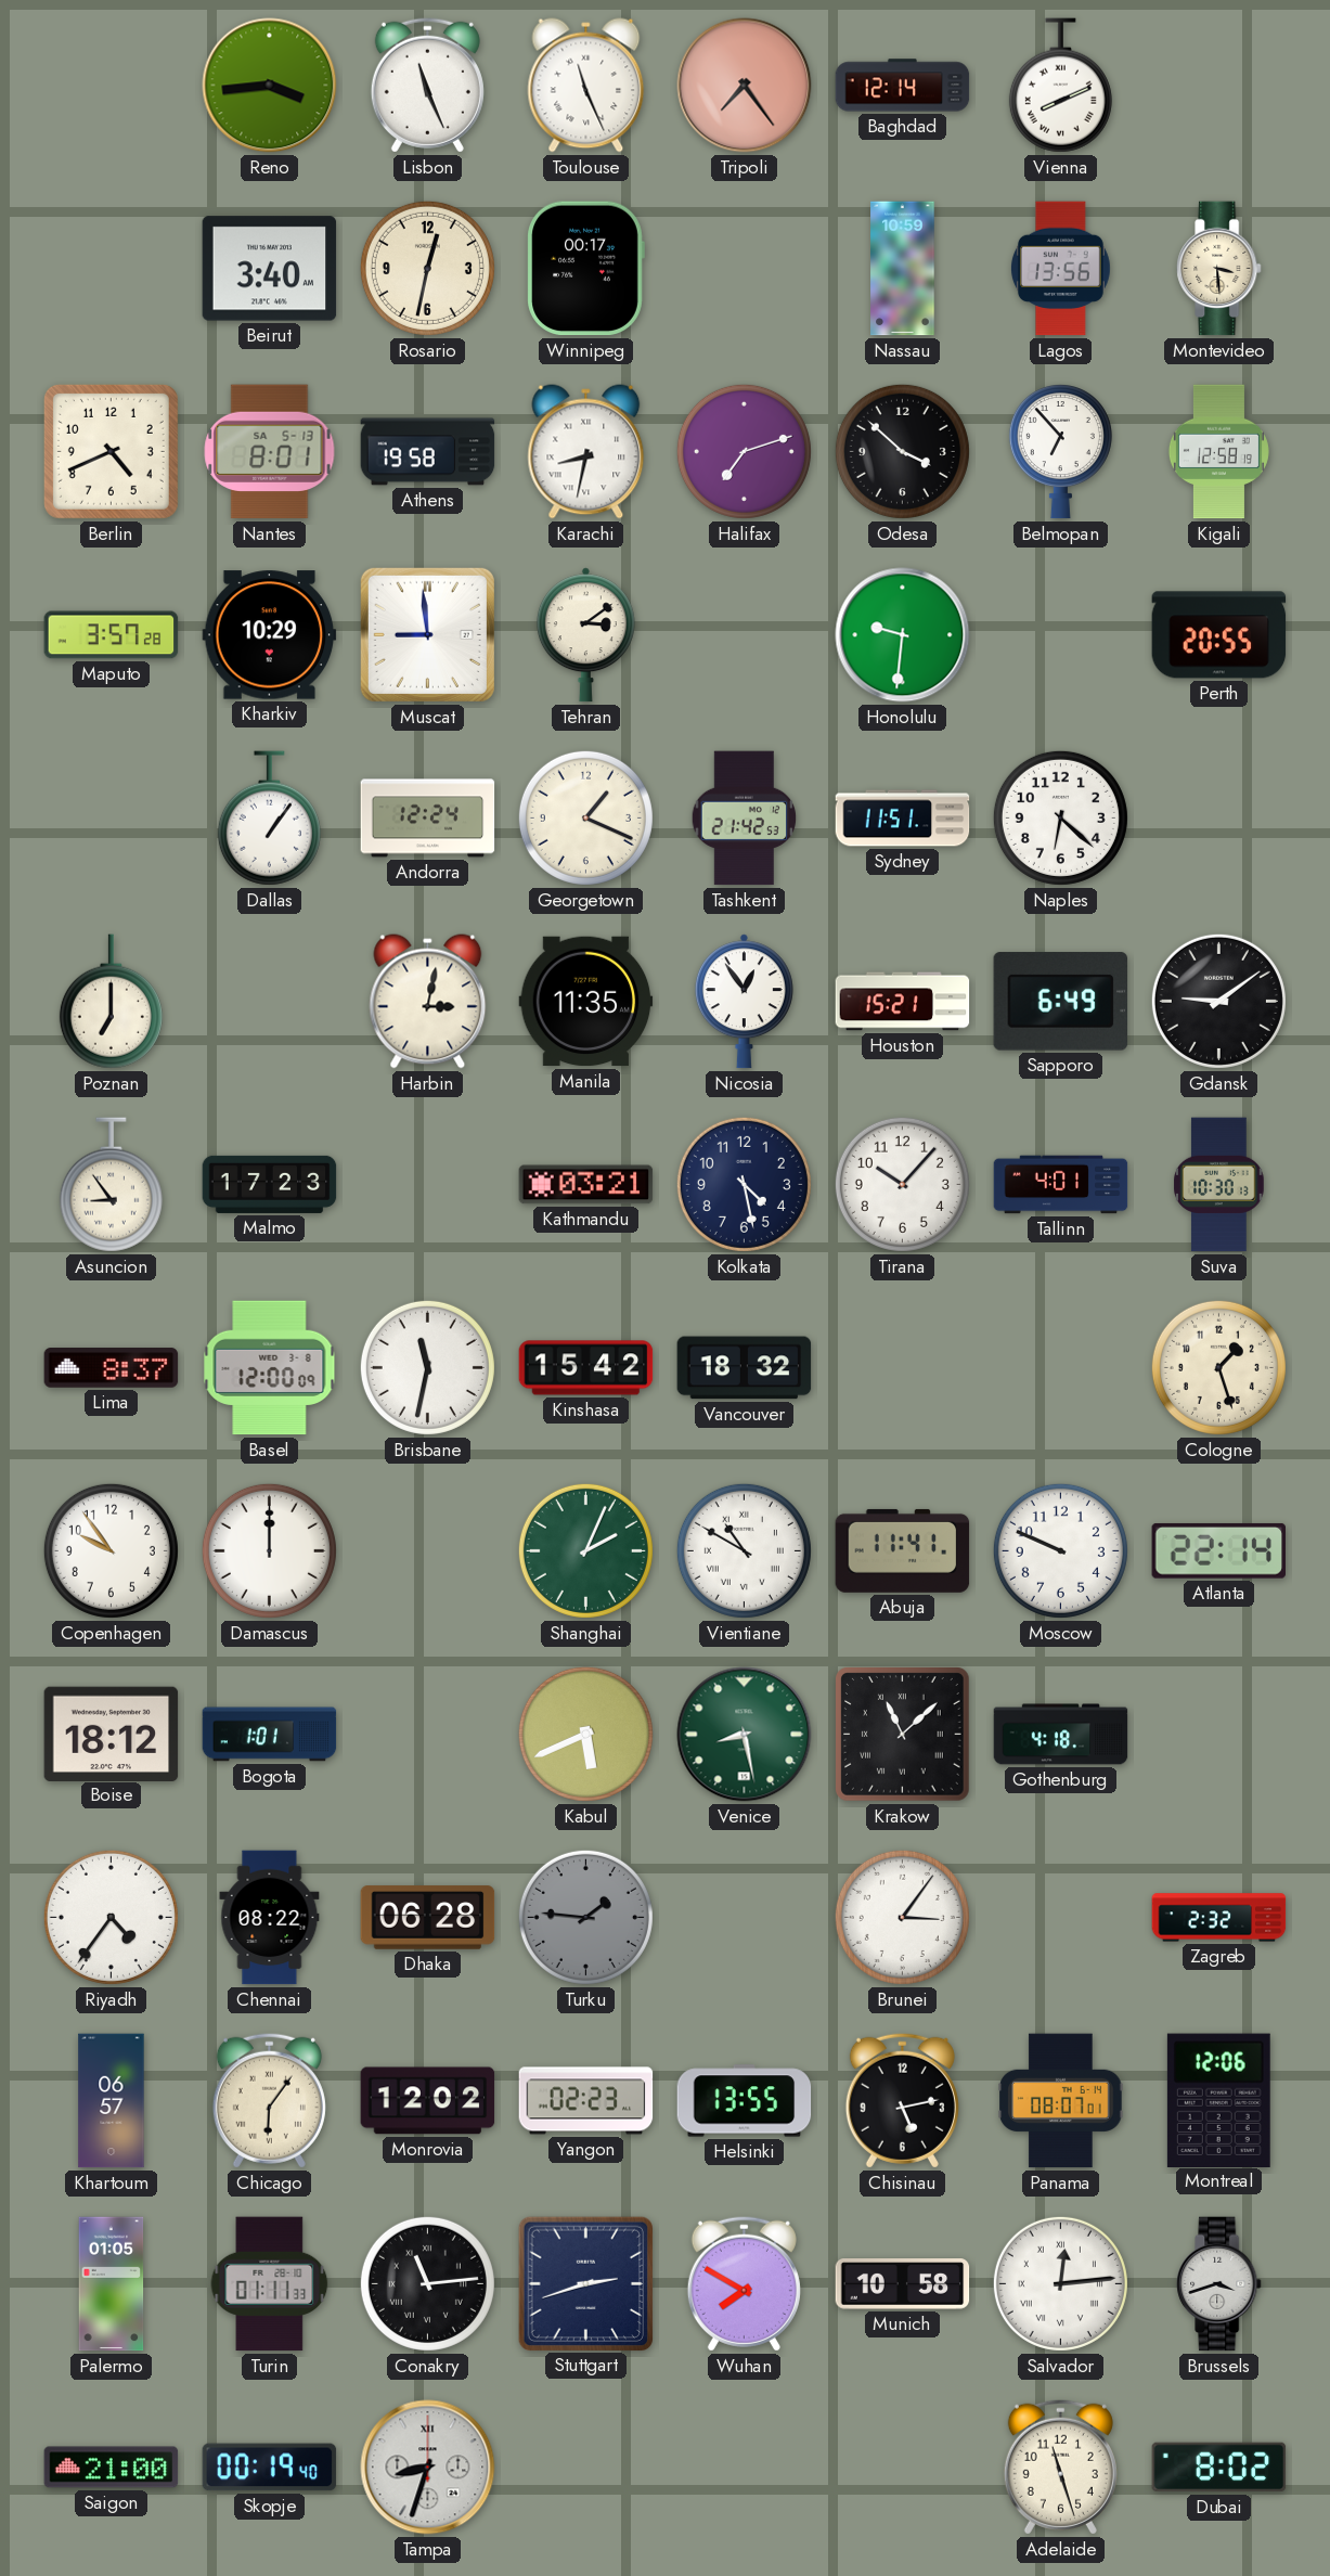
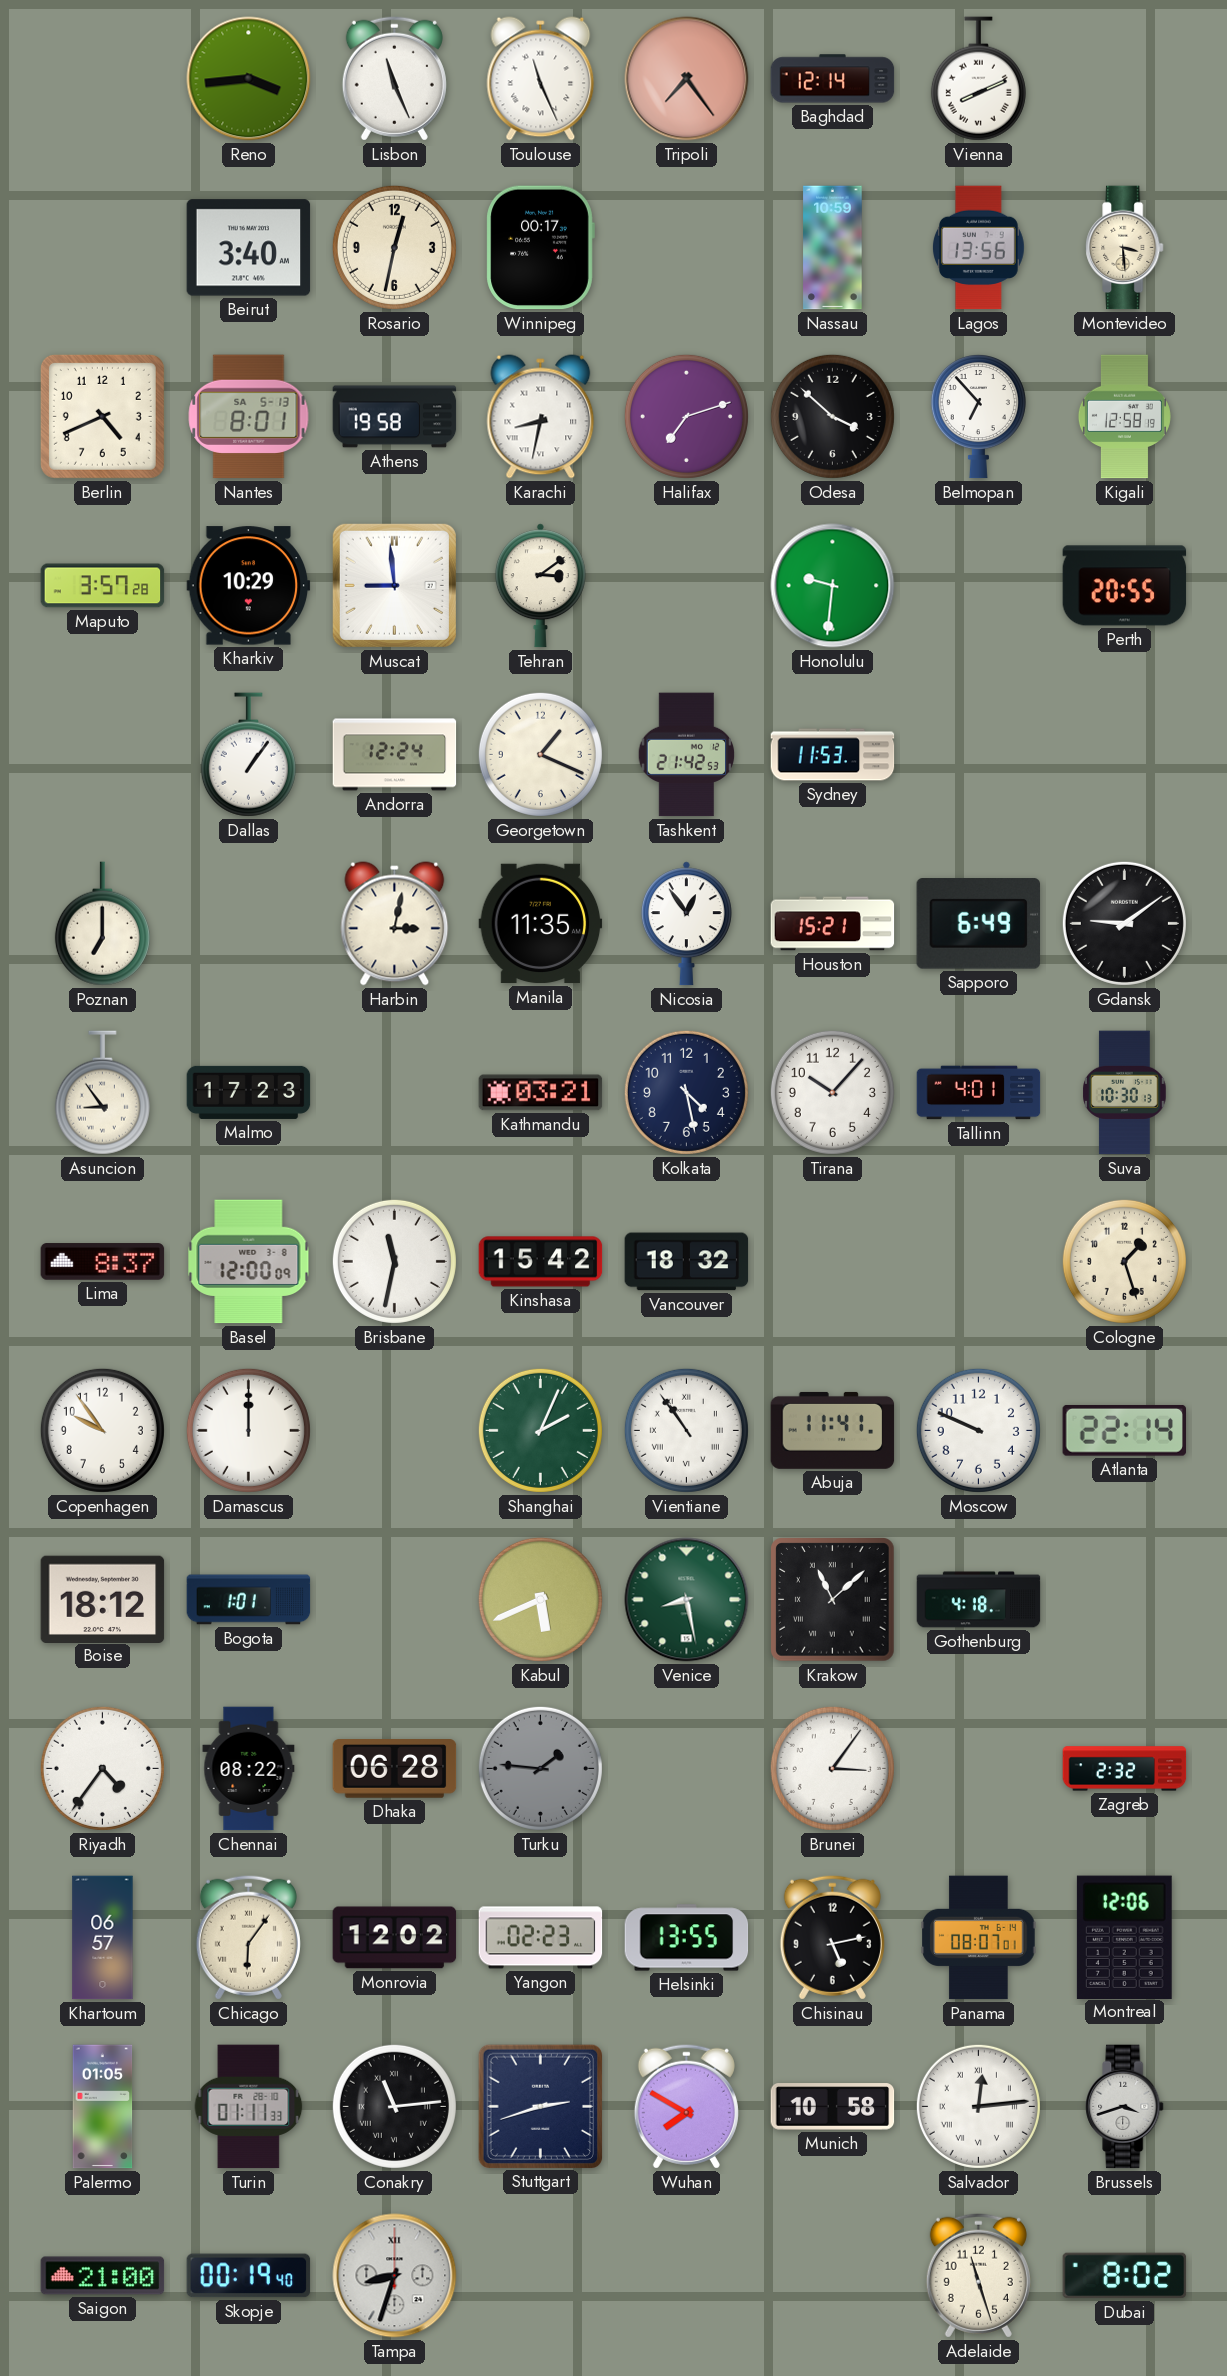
Sydney: 11:51 -> 11:53
Naples: 6:22 -> none
Vientiane: 10:50 -> 10:54
